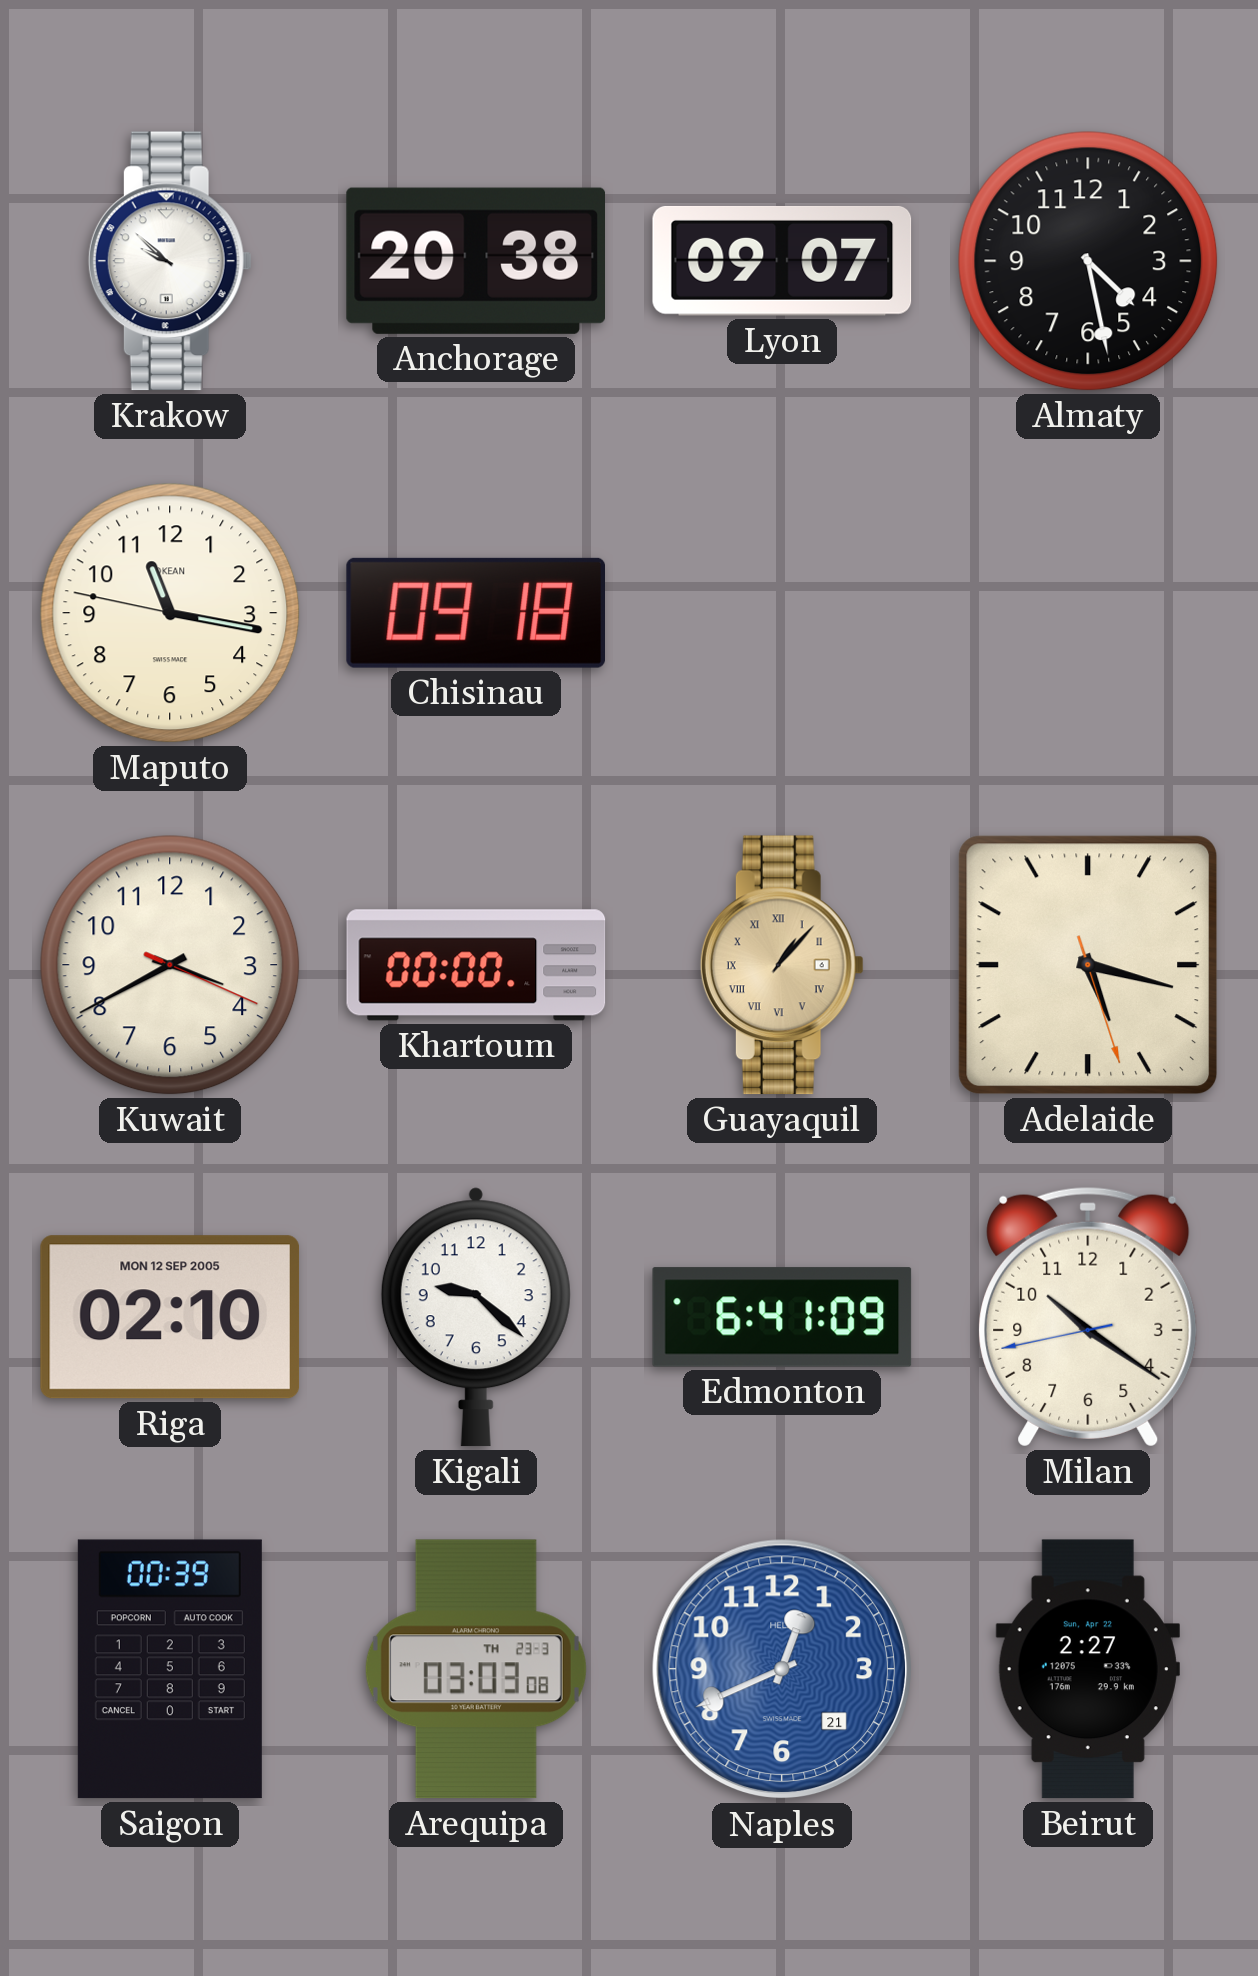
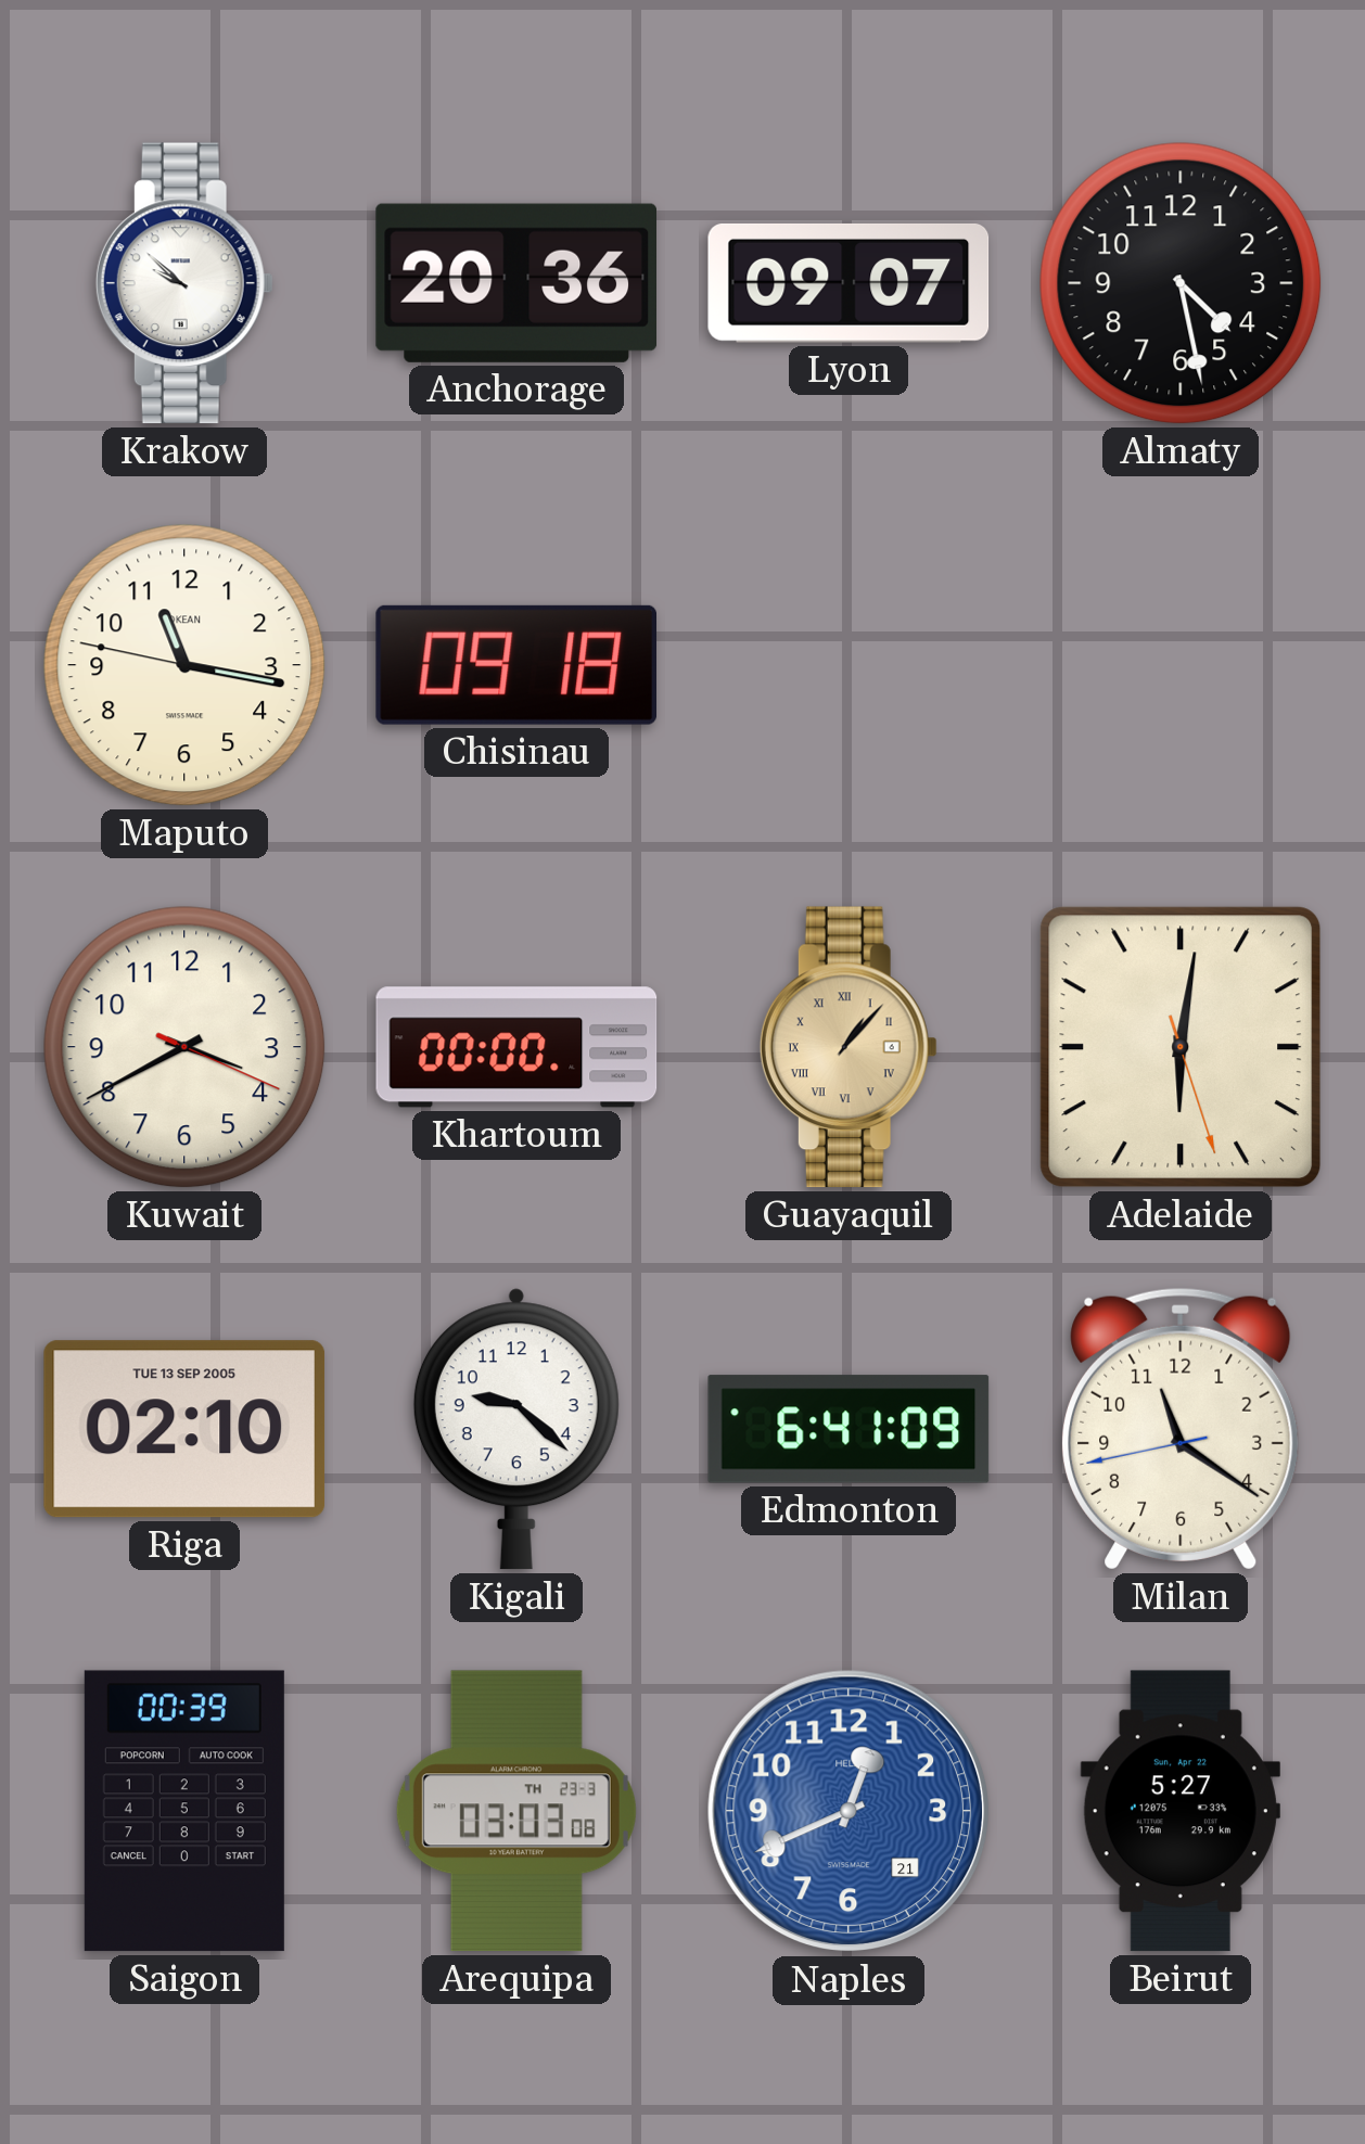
Anchorage: 20:38 -> 20:36
Adelaide: 5:17 -> 6:01
Riga date: MON 12 SEP 2005 -> TUE 13 SEP 2005
Milan: 10:20 -> 11:20
Beirut: 2:27 -> 5:27
